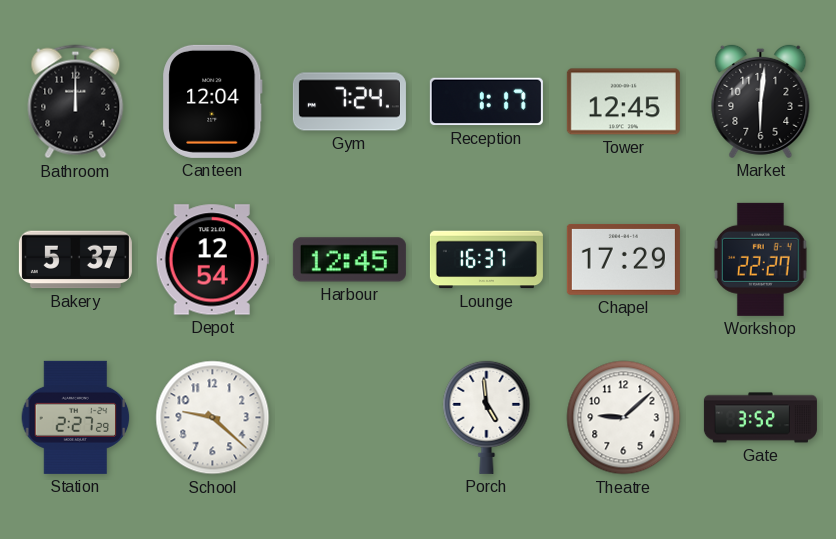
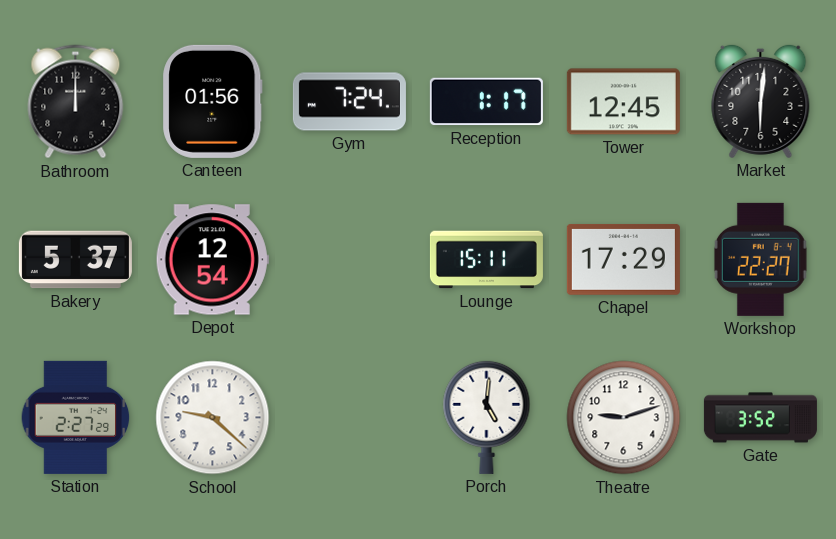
Canteen: 12:04 -> 01:56
Harbour: 12:45 -> none
Lounge: 16:37 -> 15:11
Porch: 4:59 -> 5:01
Theatre: 9:08 -> 9:12
